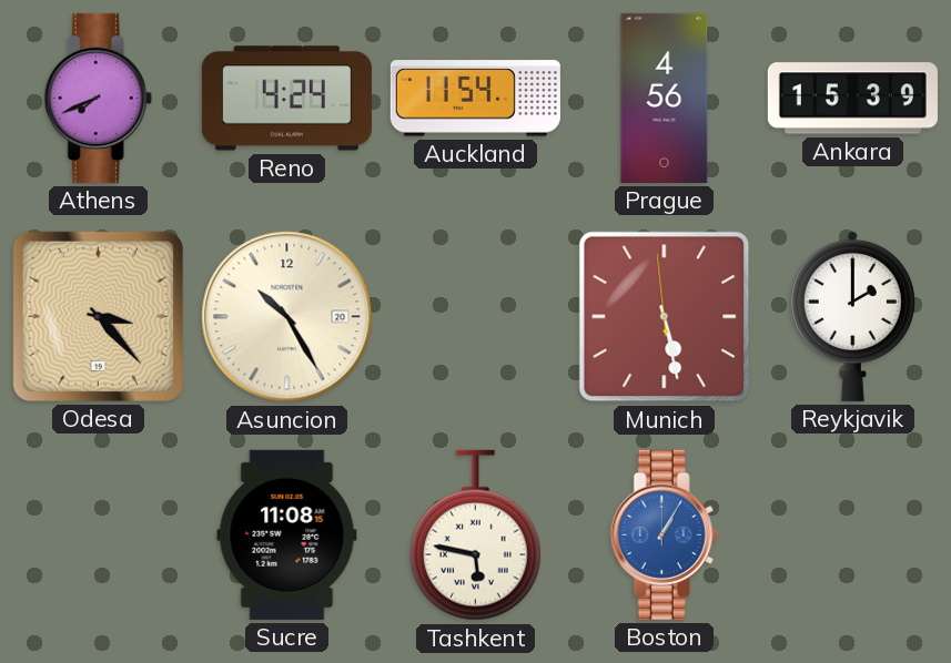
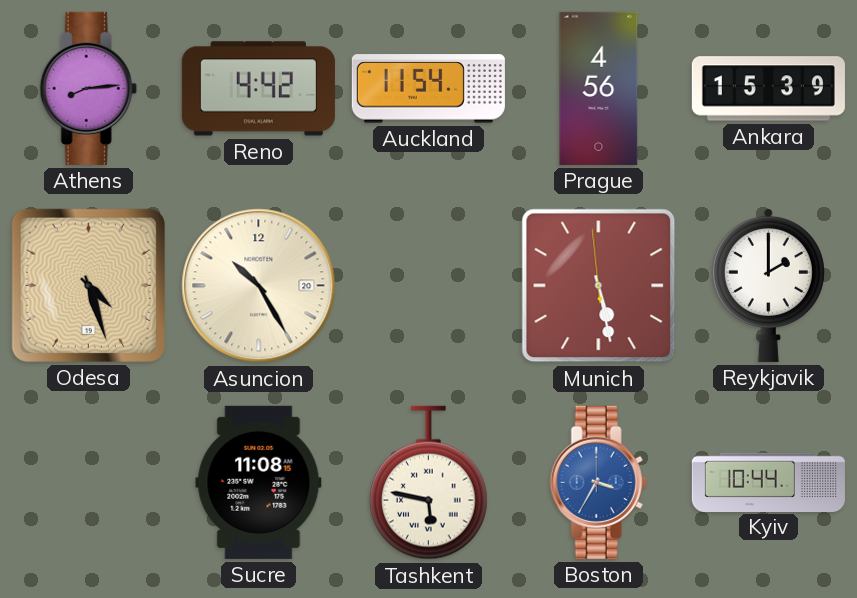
Athens: 7:41 -> 8:14
Reno: 4:24 -> 4:42
Odesa: 3:23 -> 4:27
Boston: 1:05 -> 3:35
Kyiv: none -> 10:44
